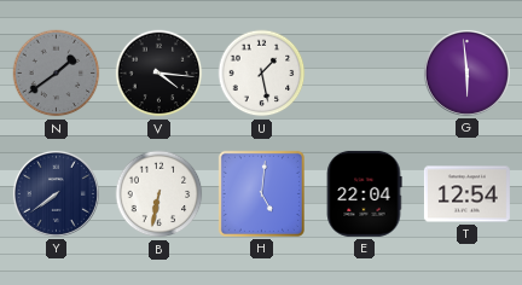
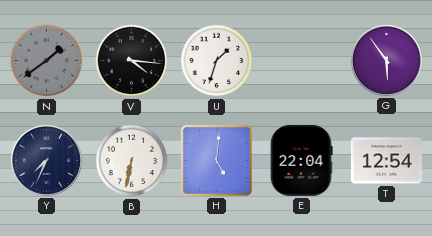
U: 1:28 -> 1:33
G: 5:59 -> 5:54
Y: 7:39 -> 7:34
